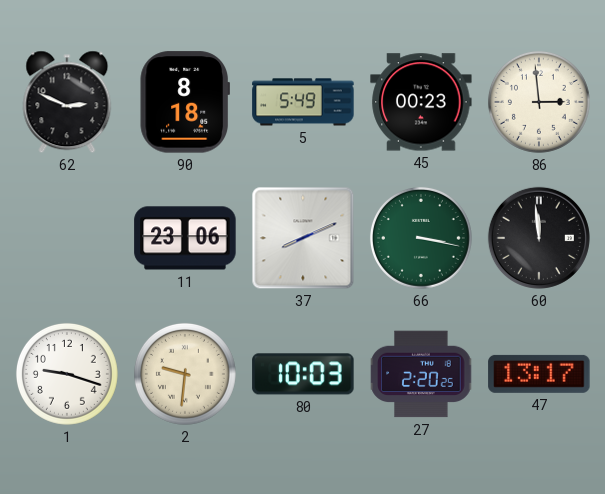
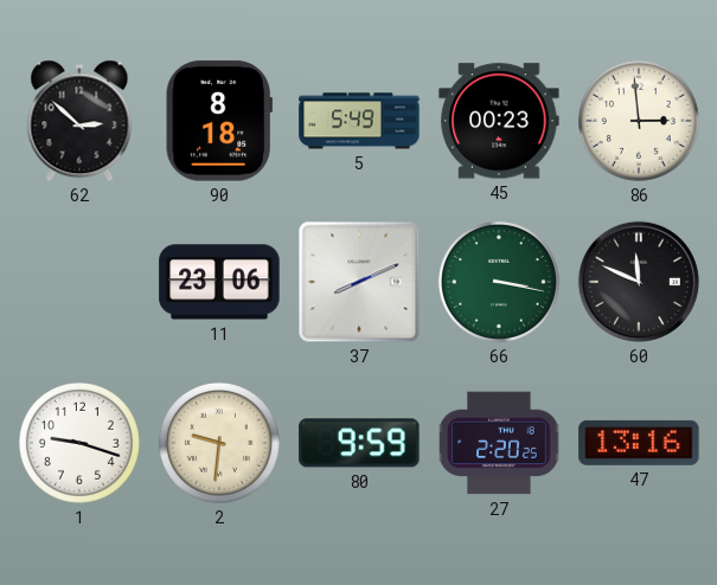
62: 2:49 -> 2:52
60: 11:59 -> 11:49
80: 10:03 -> 9:59
47: 13:17 -> 13:16
